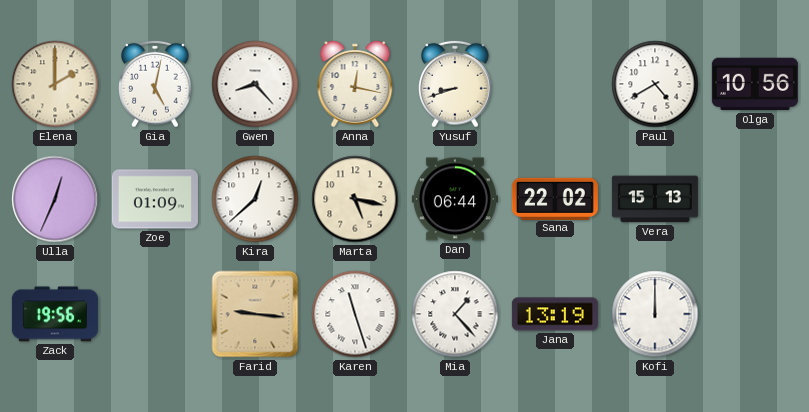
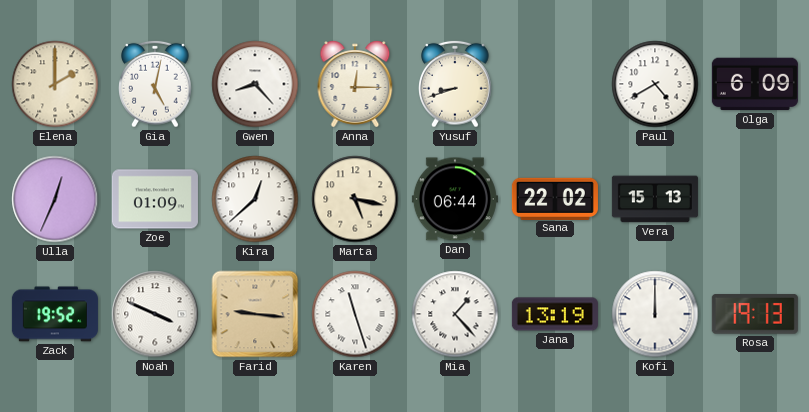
Anna: 12:17 -> 12:15
Olga: 10:56 -> 6:09
Zack: 19:56 -> 19:52
Noah: none -> 3:49
Rosa: none -> 19:13
